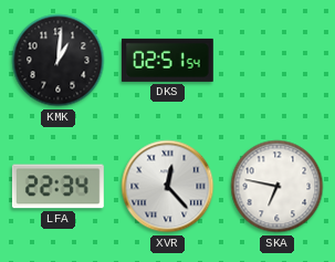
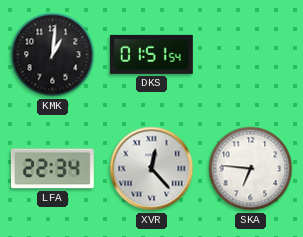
DKS: 02:51 -> 01:51
SKA: 6:47 -> 6:46
